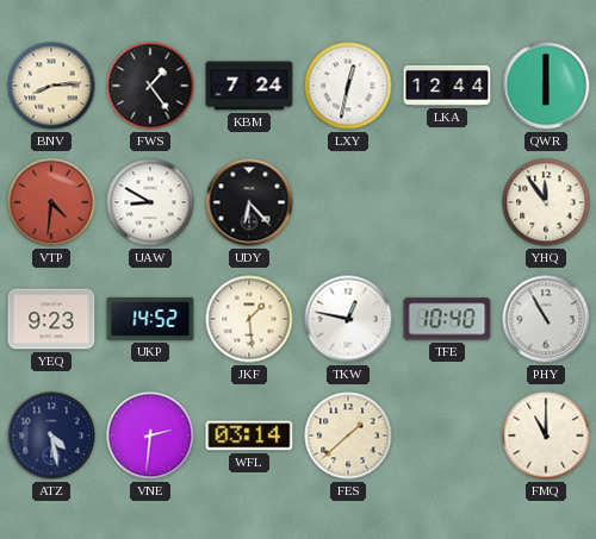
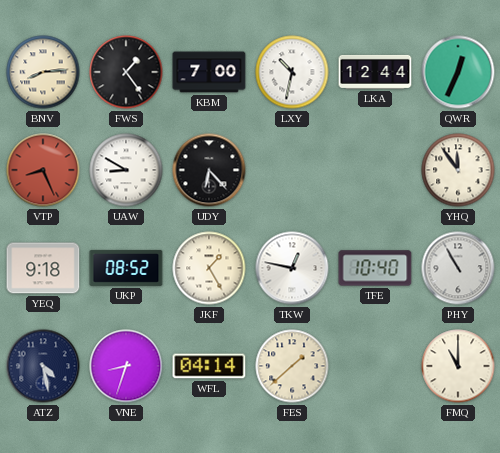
KBM: 7:24 -> 7:00
LXY: 12:32 -> 10:32
QWR: 6:00 -> 12:34
VTP: 4:31 -> 8:26
YEQ: 9:23 -> 9:18
UKP: 14:52 -> 08:52
JKF: 1:29 -> 1:25
VNE: 2:31 -> 8:33
WFL: 03:14 -> 04:14
